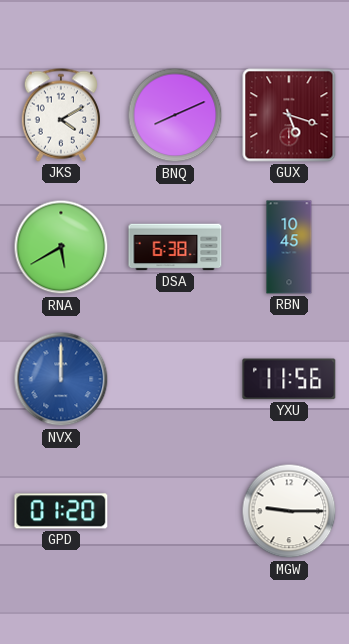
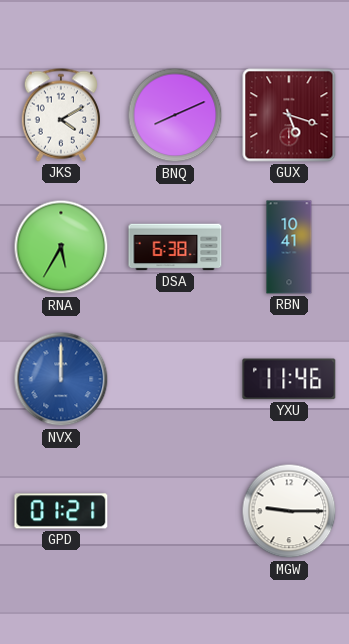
RNA: 5:40 -> 5:35
RBN: 10:45 -> 10:41
YXU: 11:56 -> 11:46
GPD: 01:20 -> 01:21
